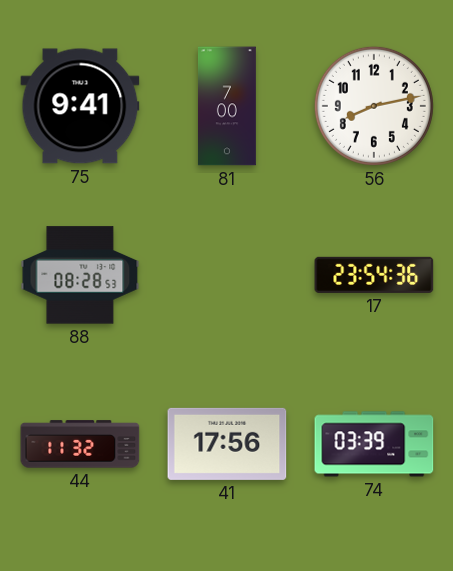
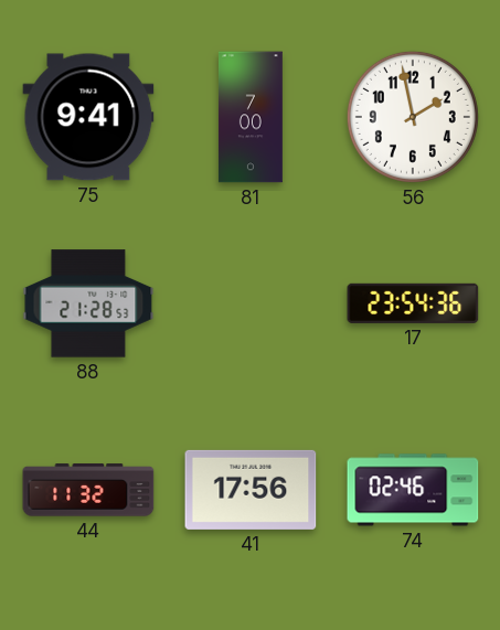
56: 8:13 -> 1:58
88: 08:28 -> 21:28
74: 03:39 -> 02:46
